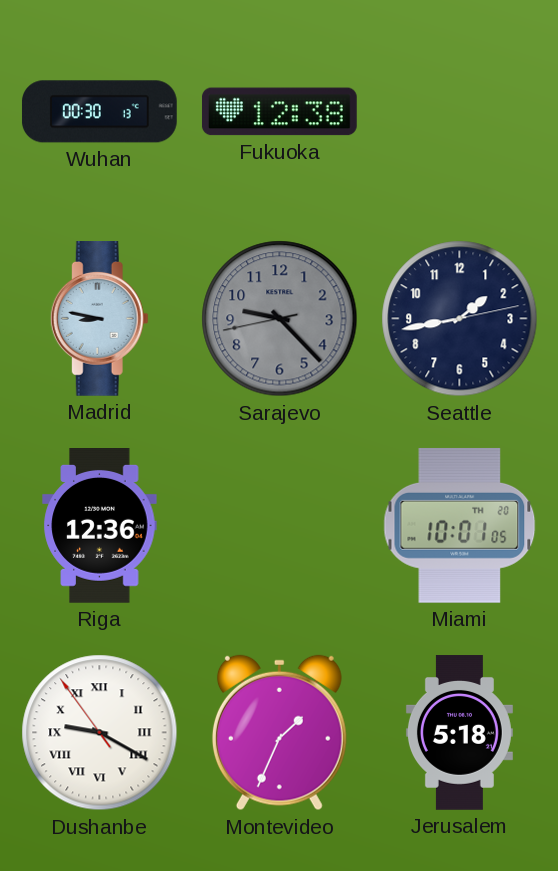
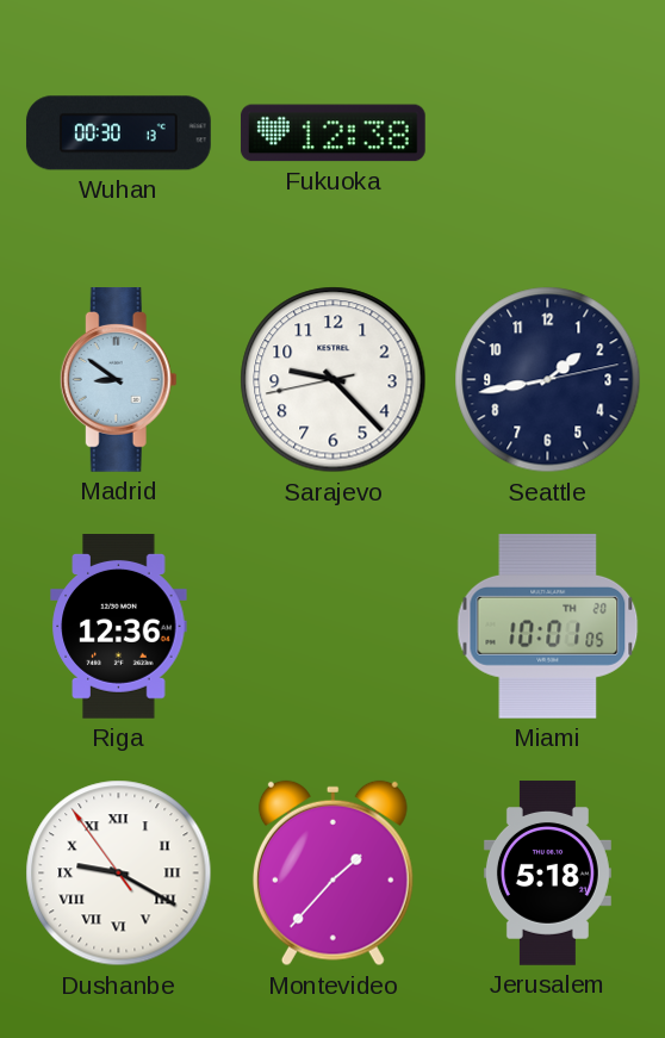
Madrid: 8:47 -> 8:51
Sarajevo dial: grey -> white
Montevideo: 1:34 -> 1:37
